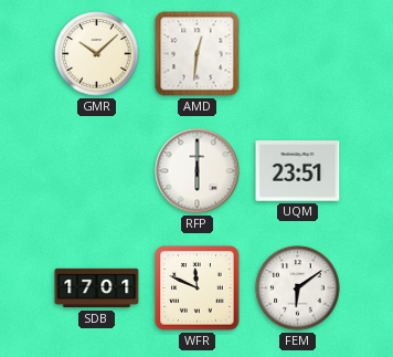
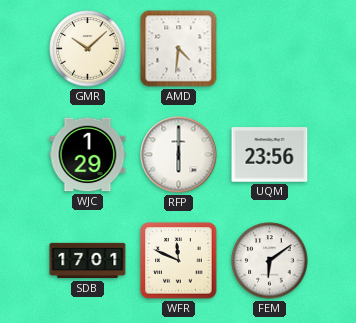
AMD: 12:31 -> 4:31
WJC: none -> 1:29
UQM: 23:51 -> 23:56
